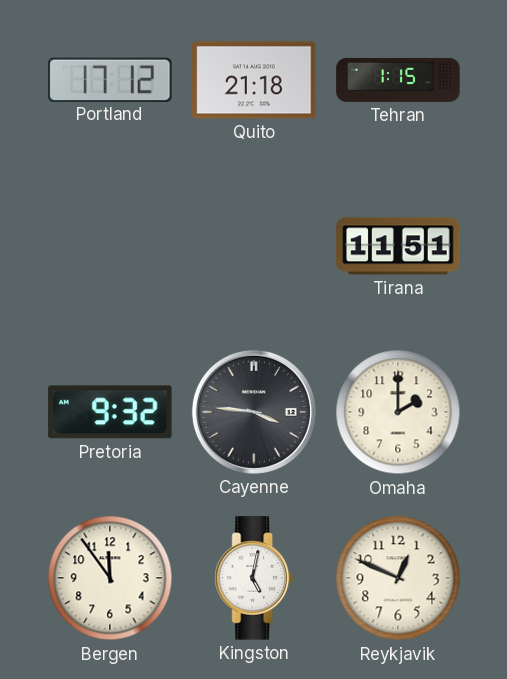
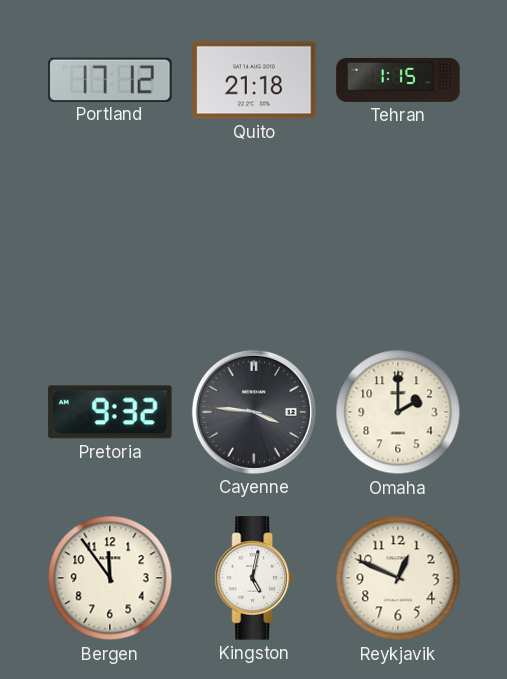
Tirana: 11:51 -> none
